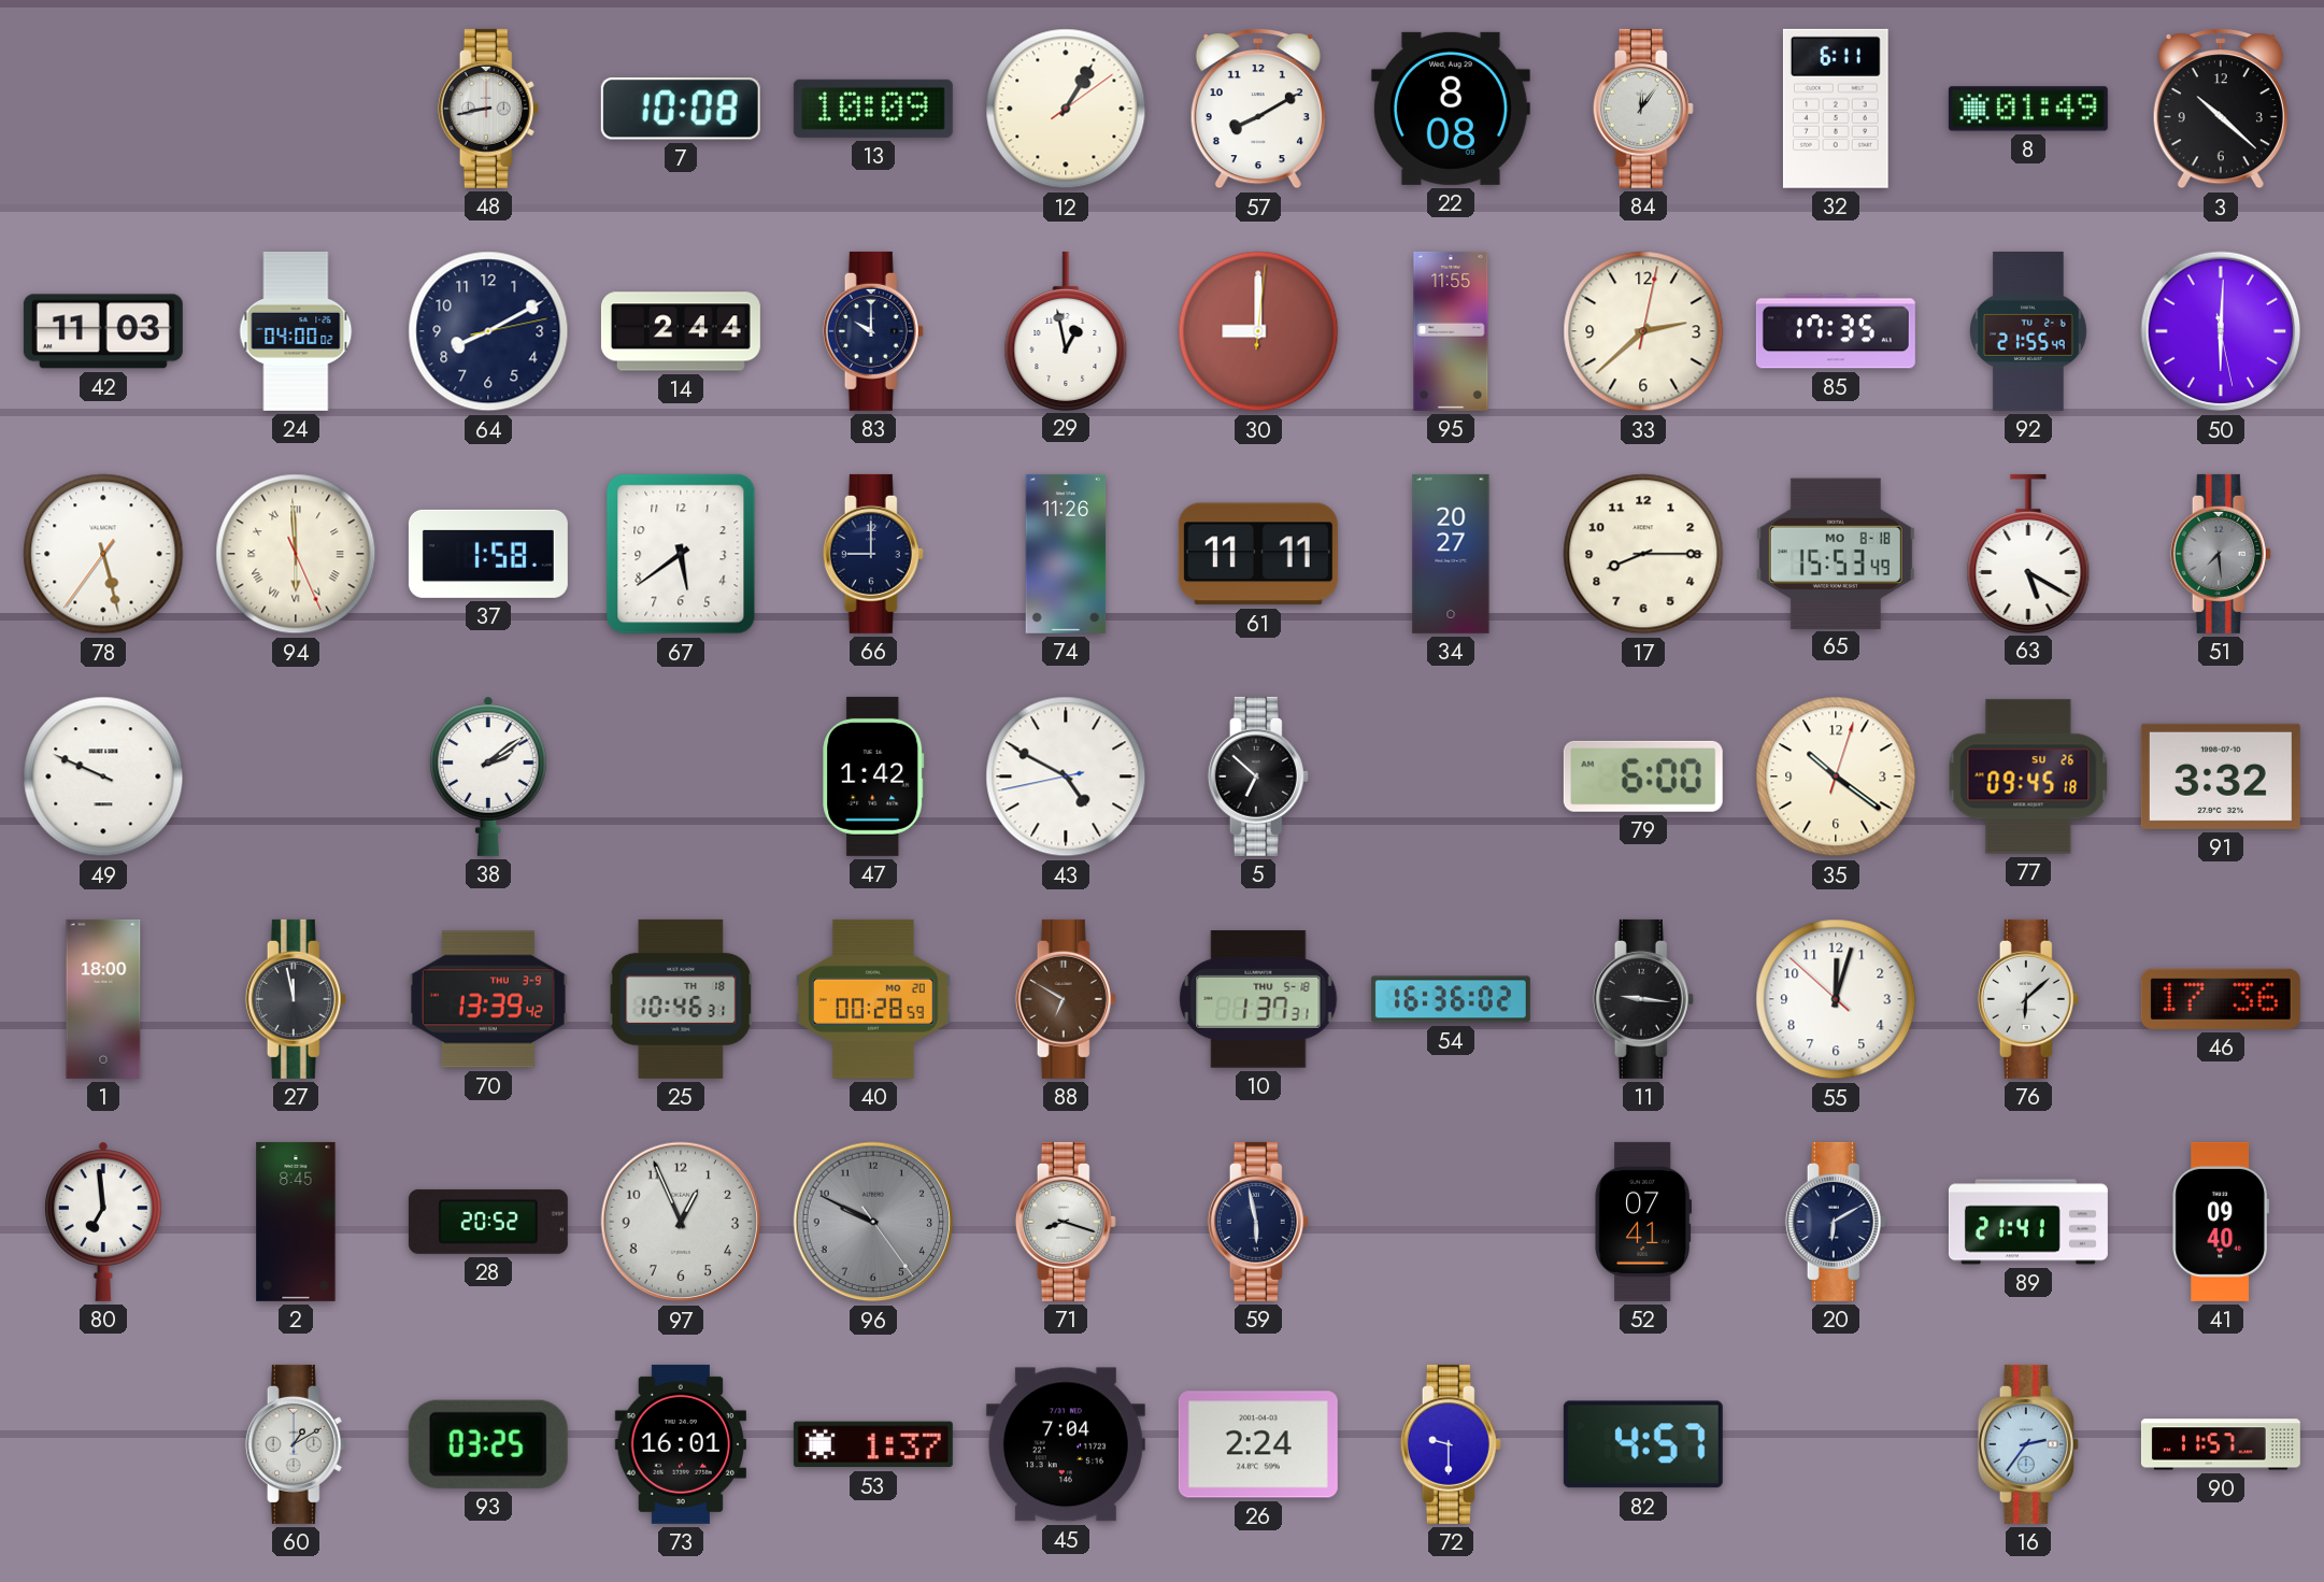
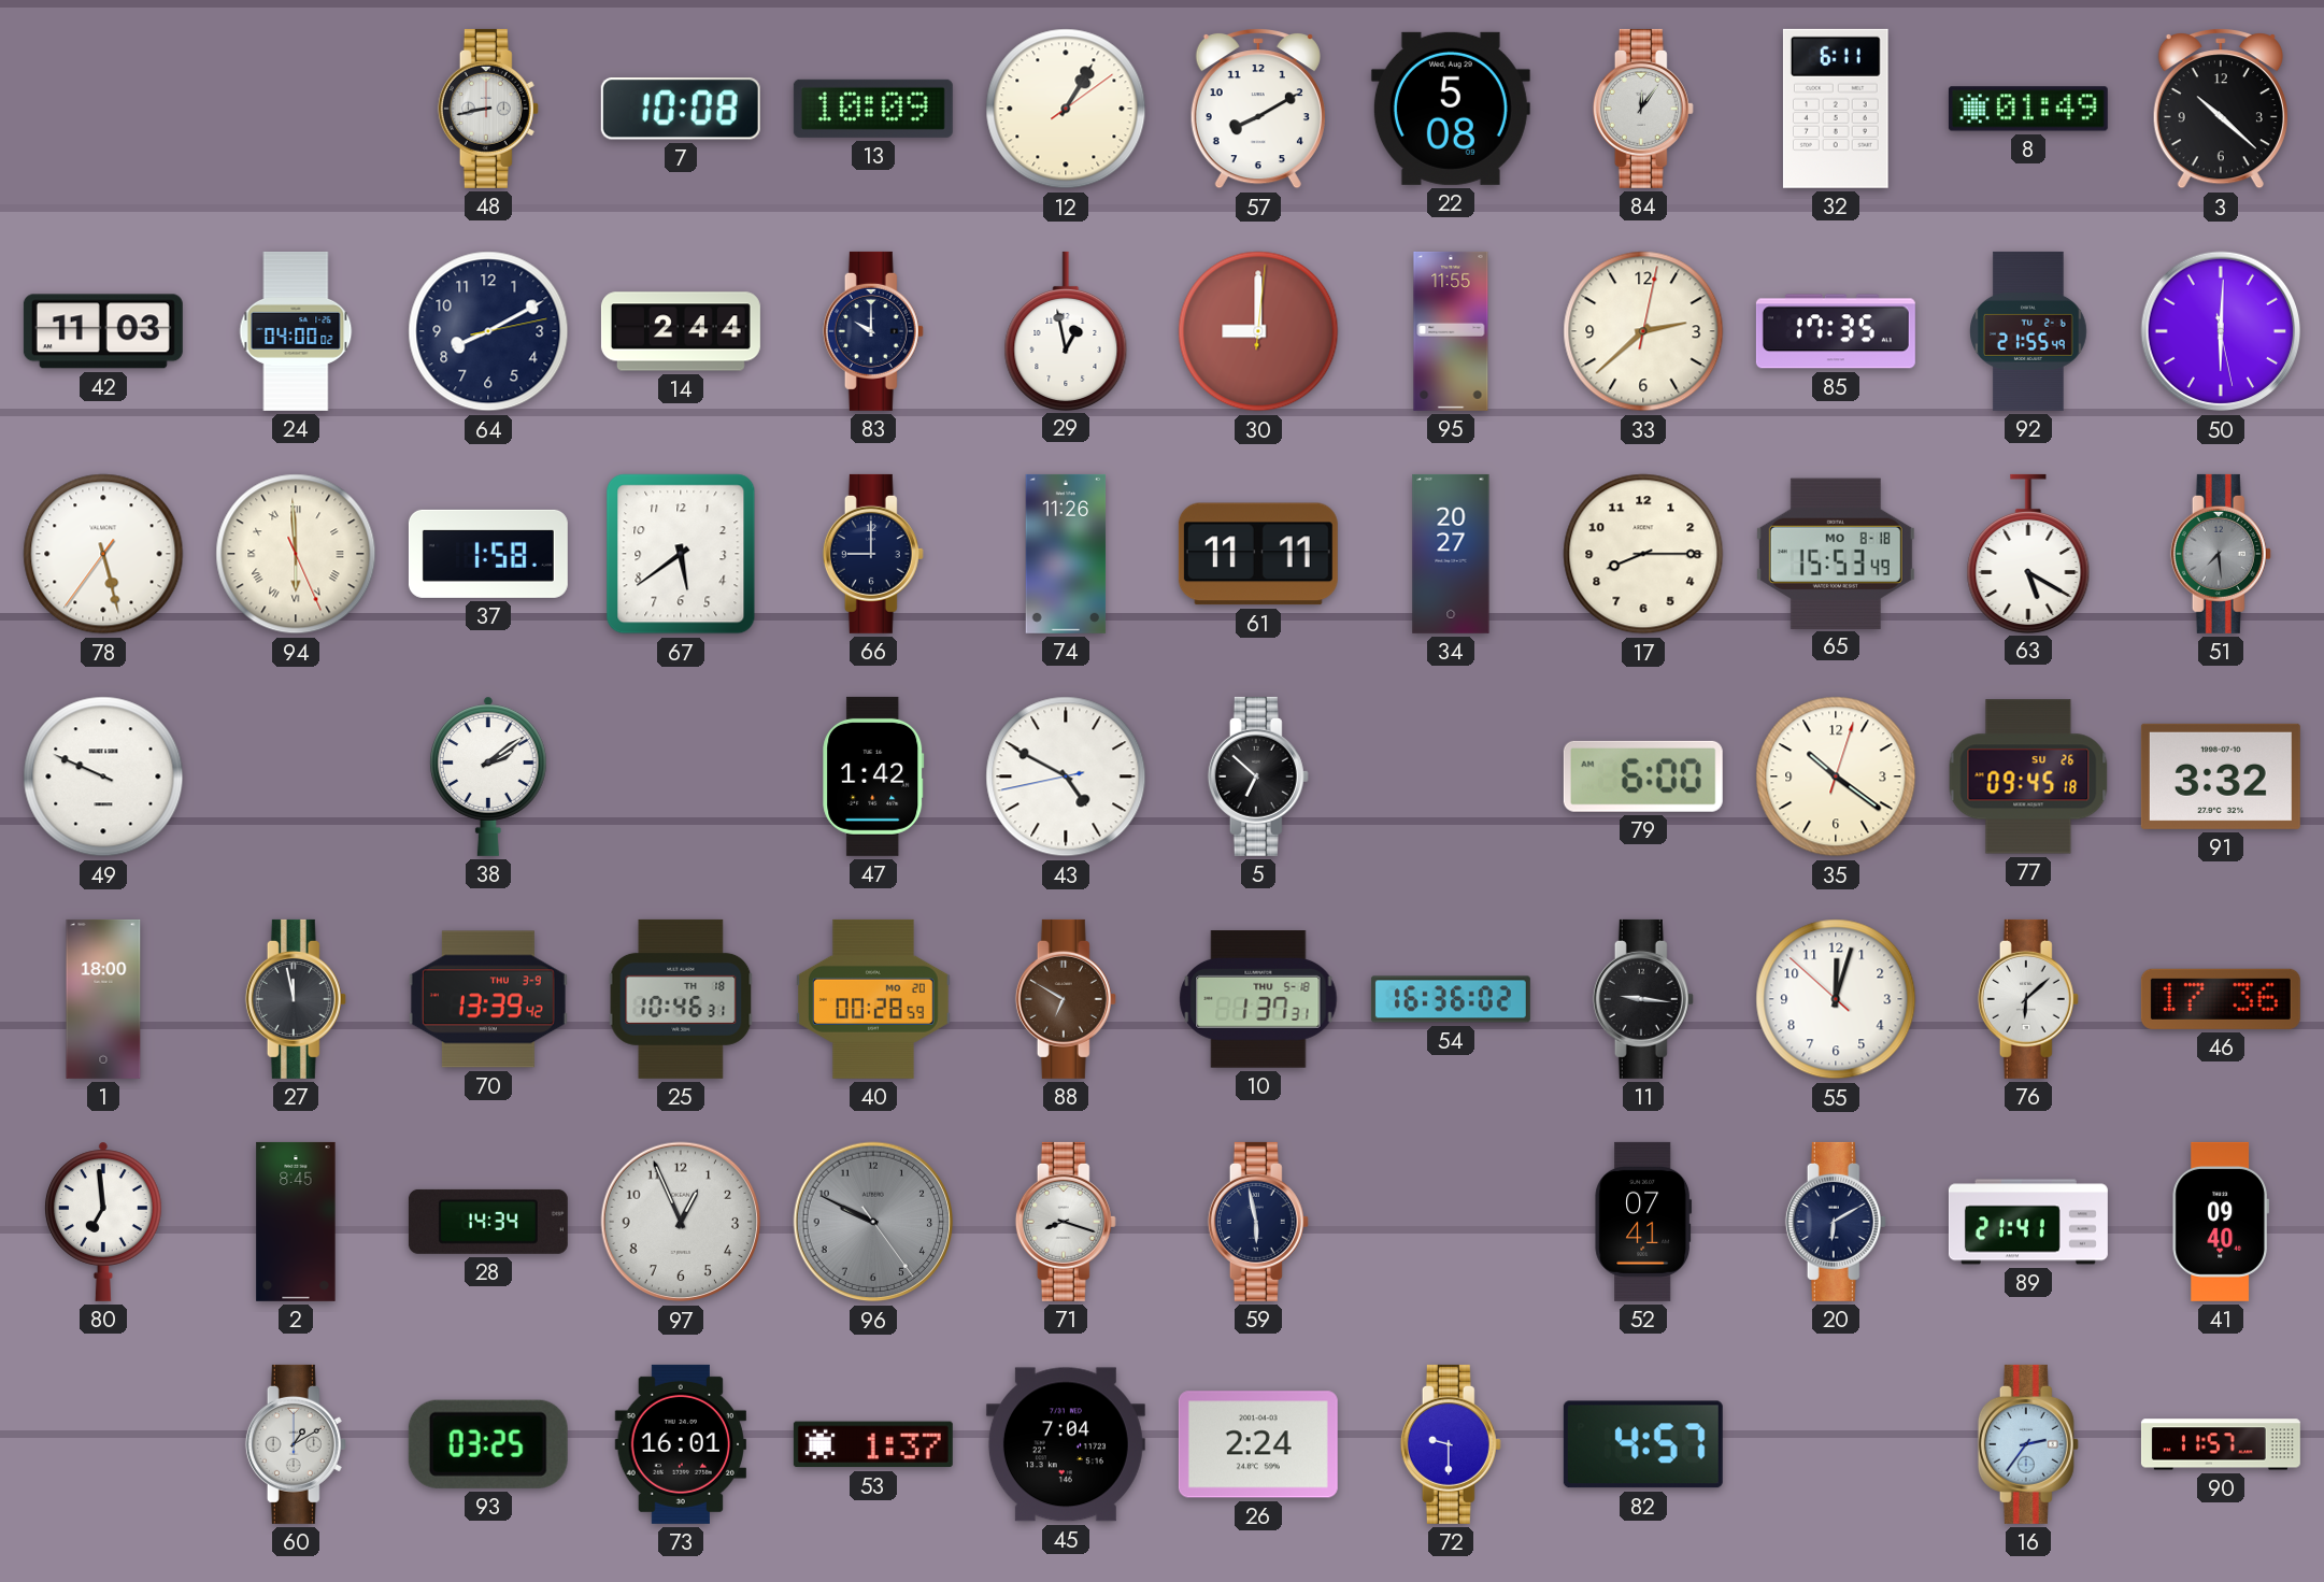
22: 8:08 -> 5:08
28: 20:52 -> 14:34
